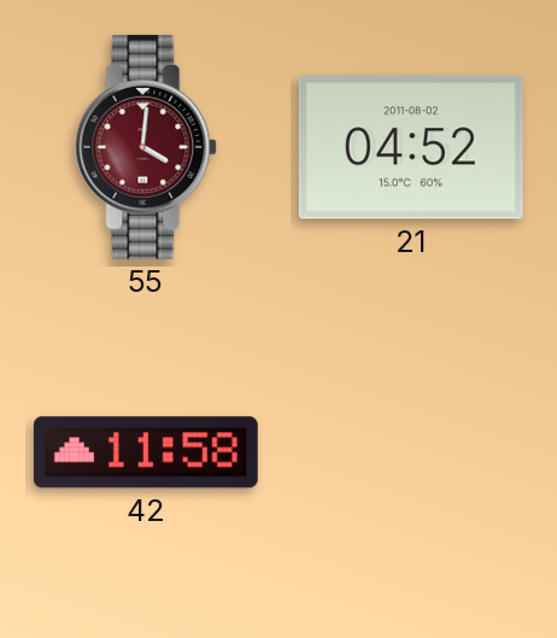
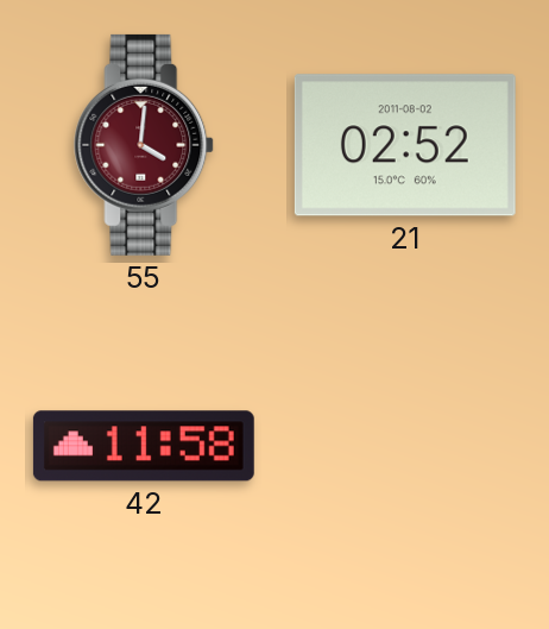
21: 04:52 -> 02:52
